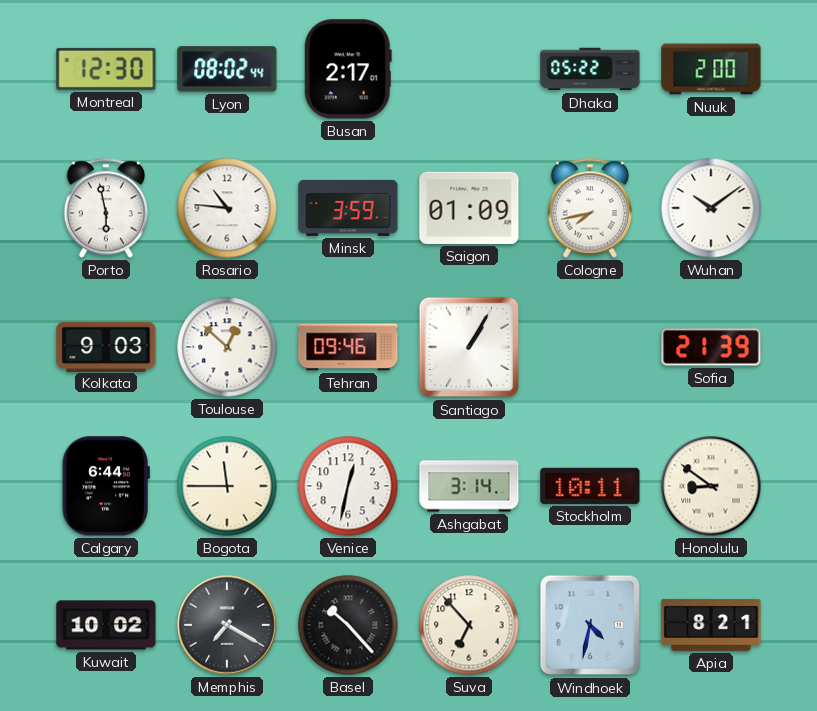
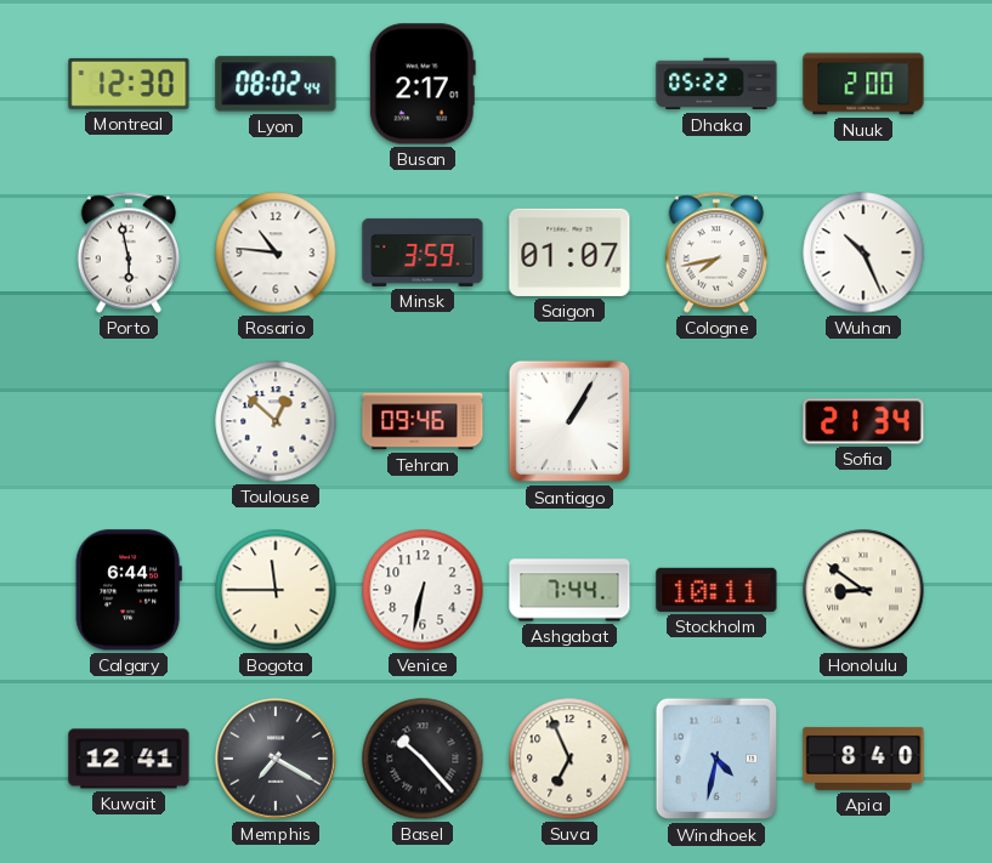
Saigon: 01:09 -> 01:07
Wuhan: 10:09 -> 10:26
Kolkata: 9:03 -> none
Sofia: 21:39 -> 21:34
Venice: 12:32 -> 6:32
Ashgabat: 3:14 -> 7:44
Kuwait: 10:02 -> 12:41
Suva: 6:53 -> 6:56
Apia: 8:21 -> 8:40
